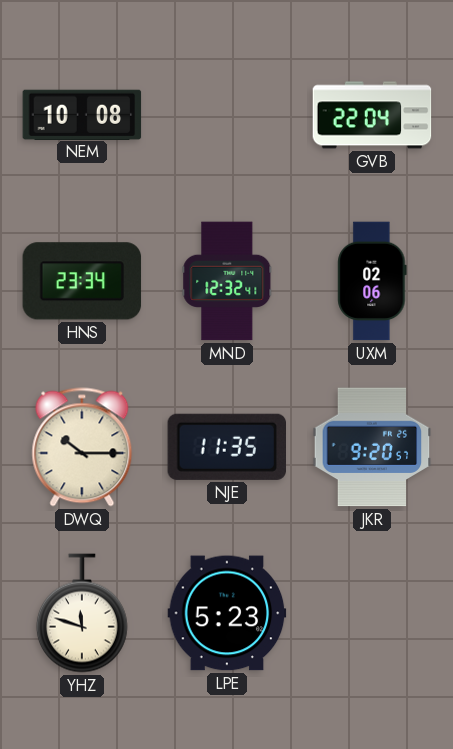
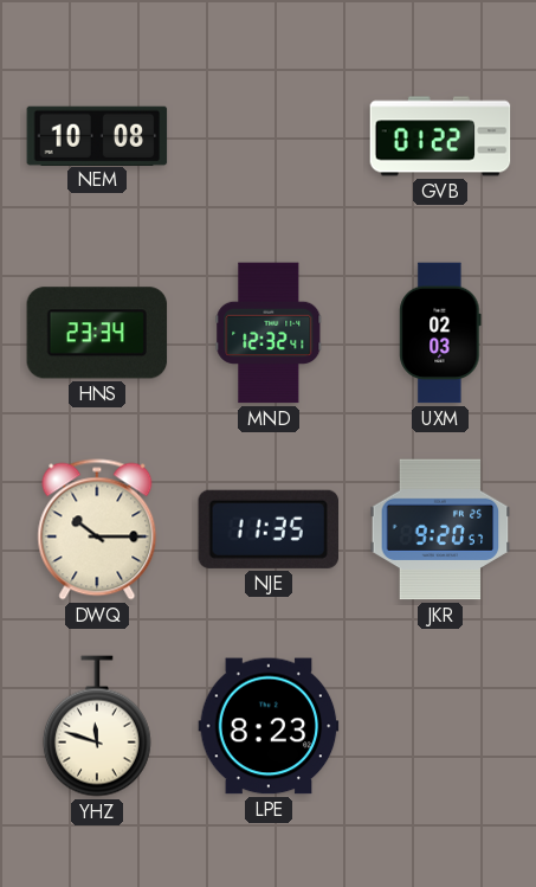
GVB: 22:04 -> 01:22
UXM: 02:06 -> 02:03
LPE: 5:23 -> 8:23
